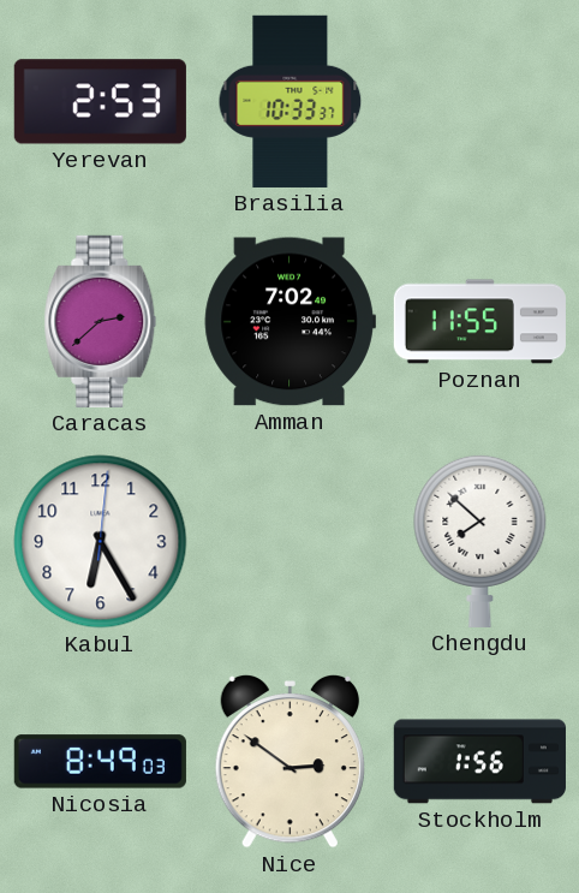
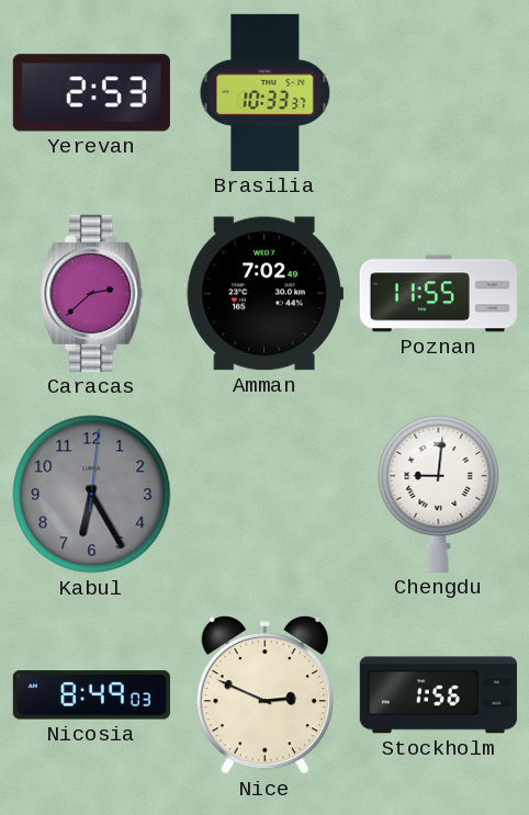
Kabul dial: white -> grey
Chengdu: 7:52 -> 9:01
Nice: 2:51 -> 2:49
